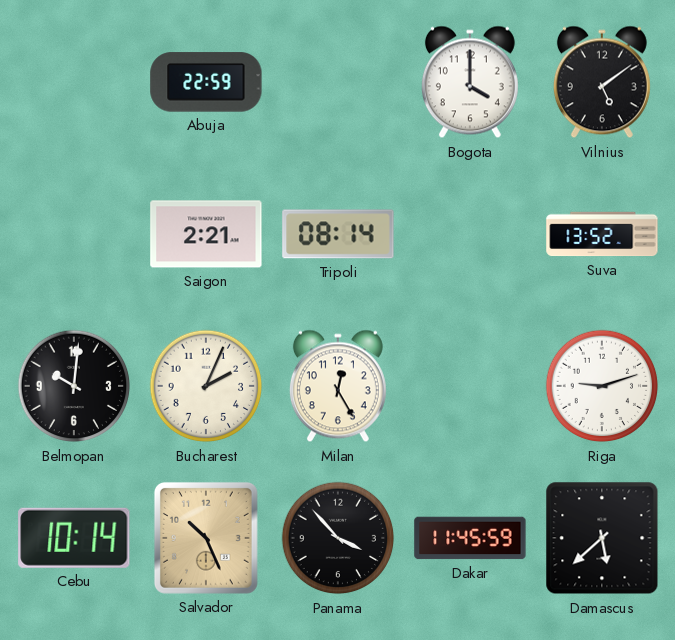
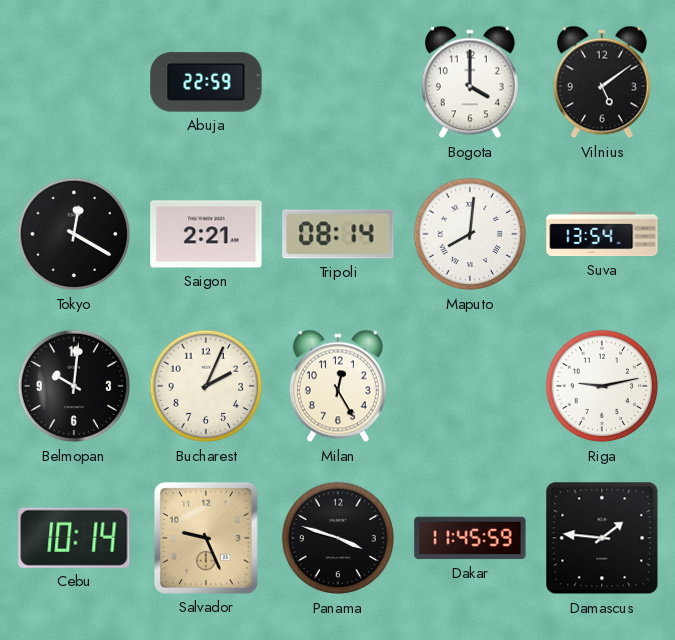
Tokyo: none -> 12:20
Maputo: none -> 8:01
Suva: 13:52 -> 13:54
Riga: 9:12 -> 9:13
Salvador: 10:26 -> 9:26
Panama: 3:53 -> 3:48
Damascus: 5:38 -> 1:46
